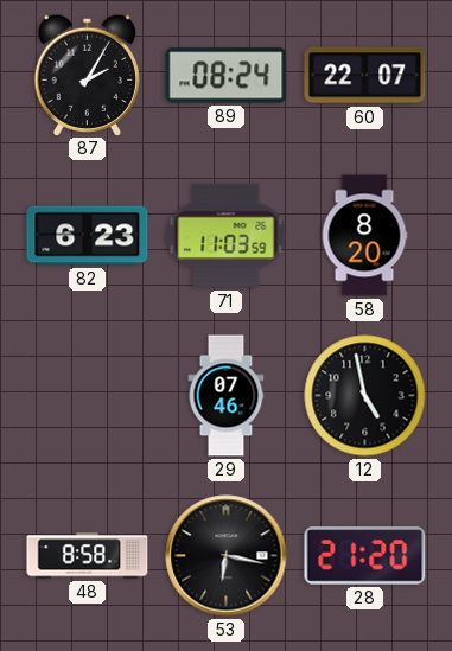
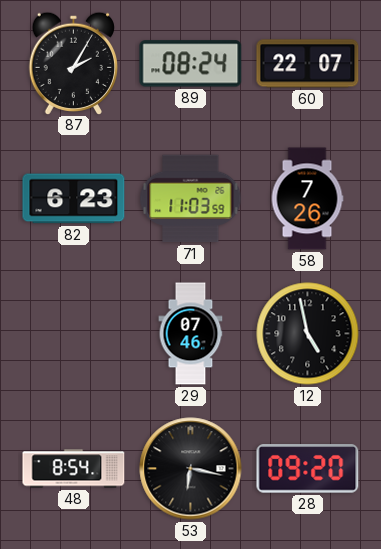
58: 8:20 -> 7:26
48: 8:58 -> 8:54
28: 21:20 -> 09:20
